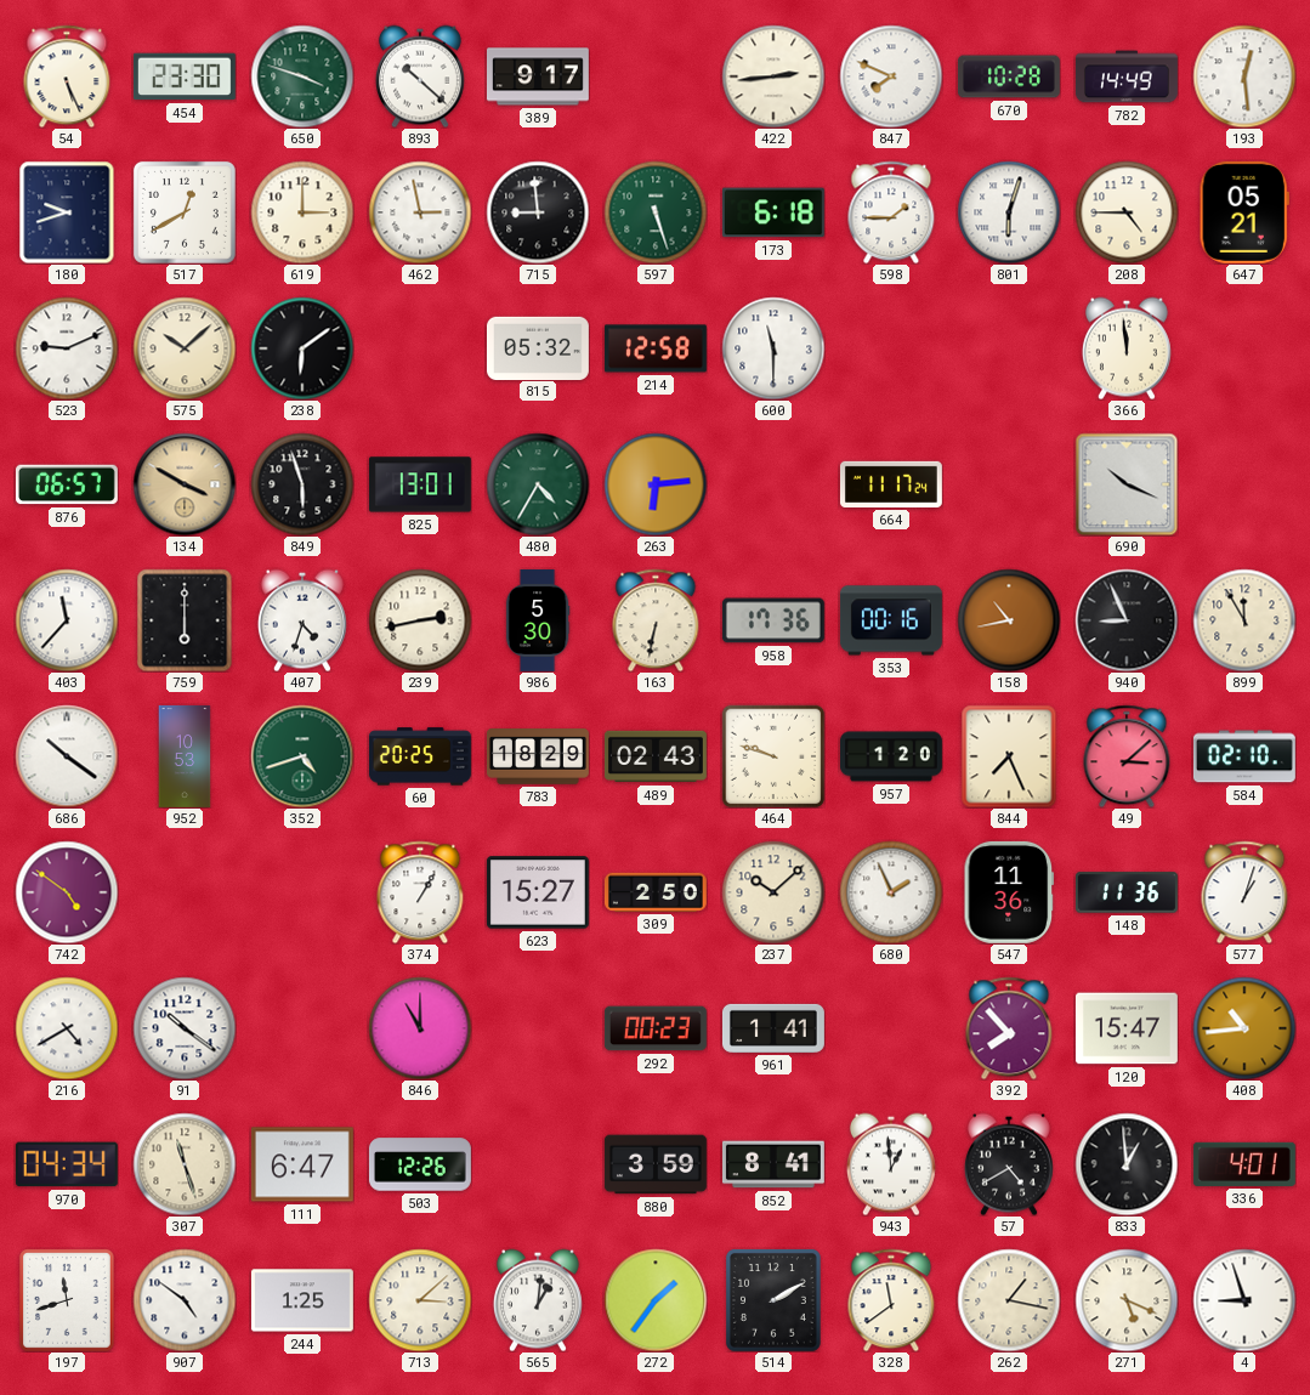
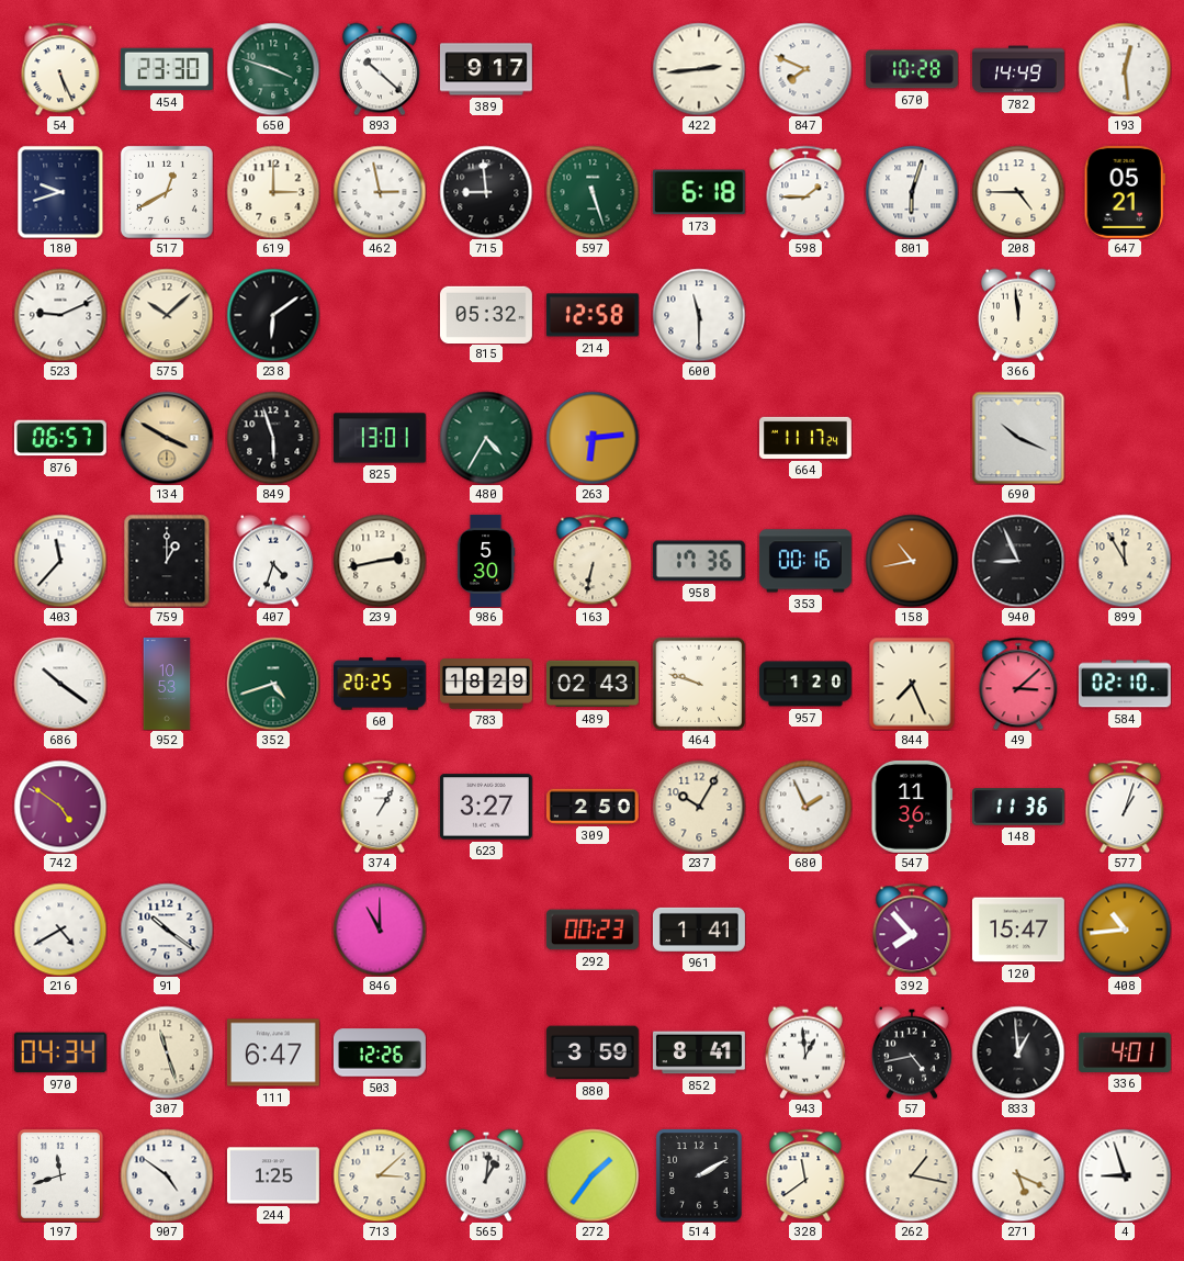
759: 6:00 -> 1:00
623: 15:27 -> 3:27
237: 10:08 -> 10:05
57: 4:40 -> 4:43
